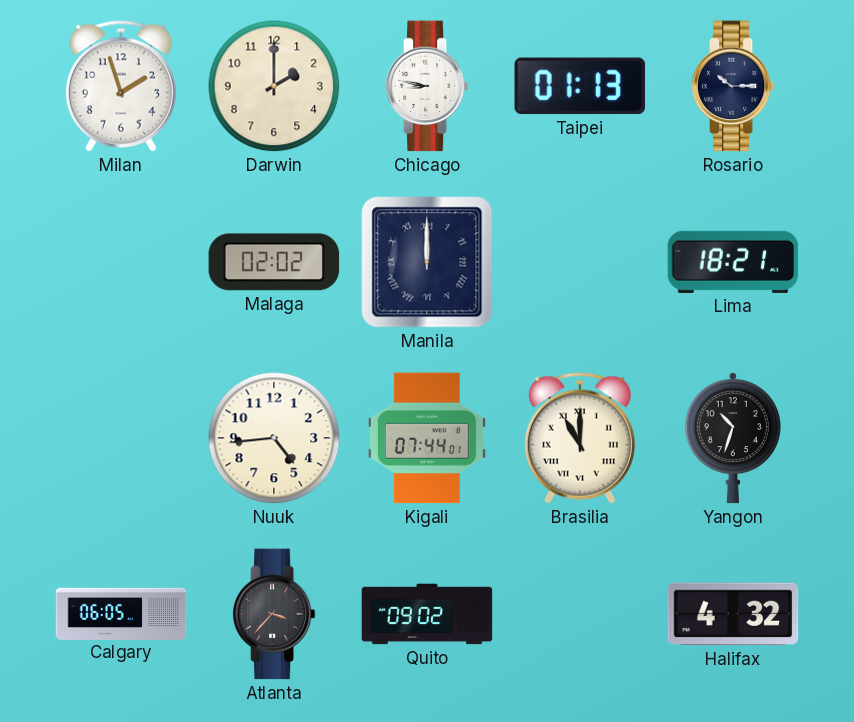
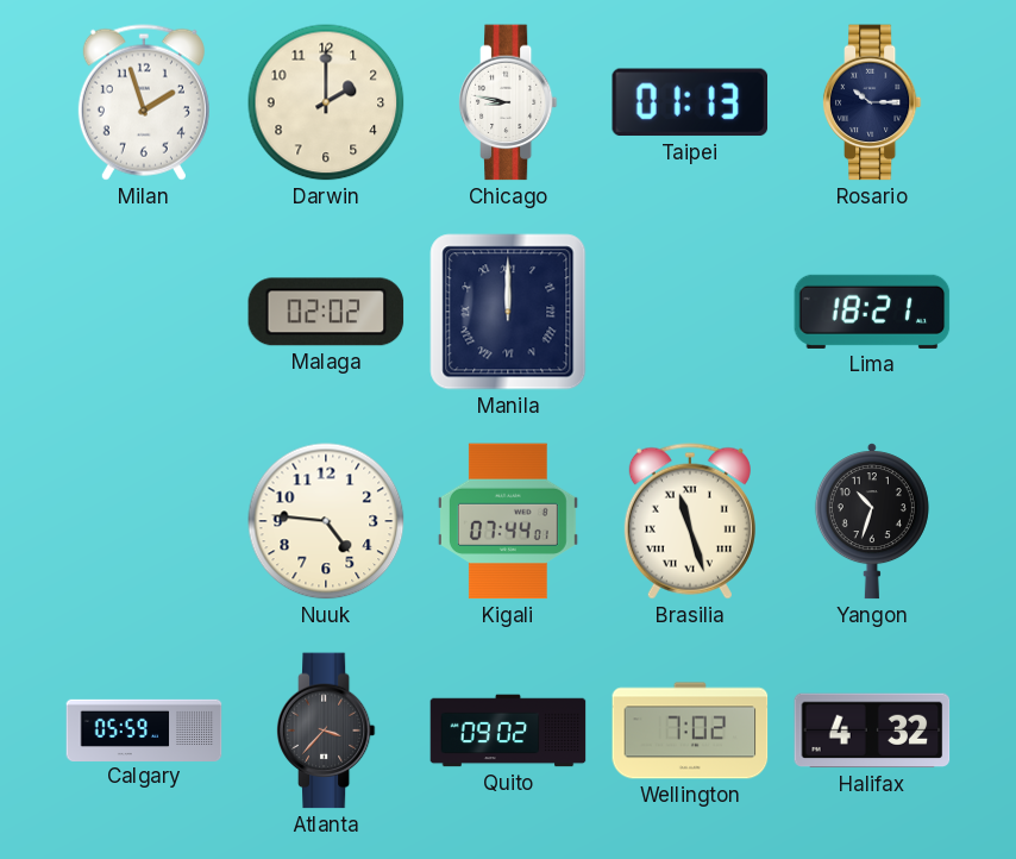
Nuuk: 4:44 -> 4:46
Brasilia: 11:00 -> 11:27
Calgary: 06:05 -> 05:59
Wellington: none -> 7:02
